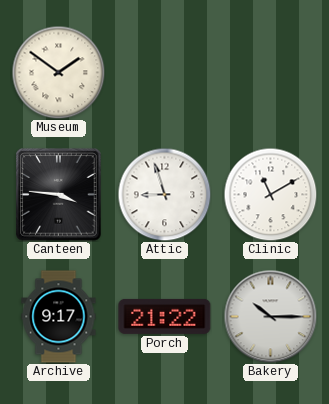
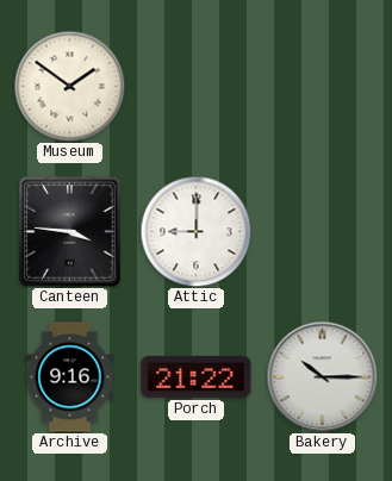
Attic: 8:57 -> 9:00
Clinic: 11:10 -> none
Archive: 9:17 -> 9:16
